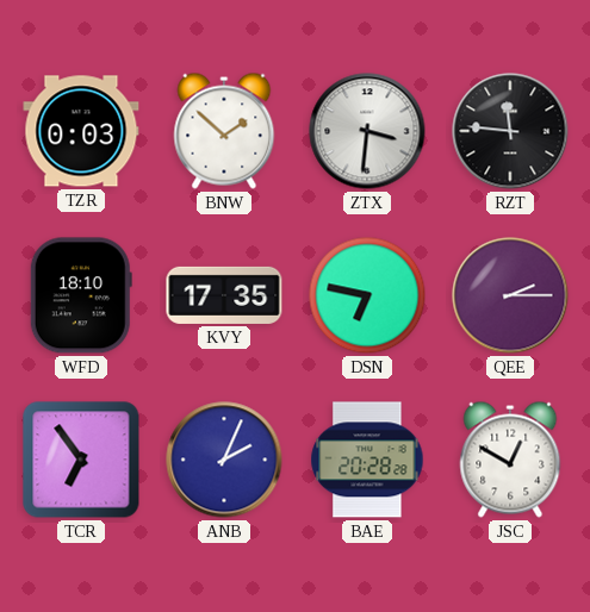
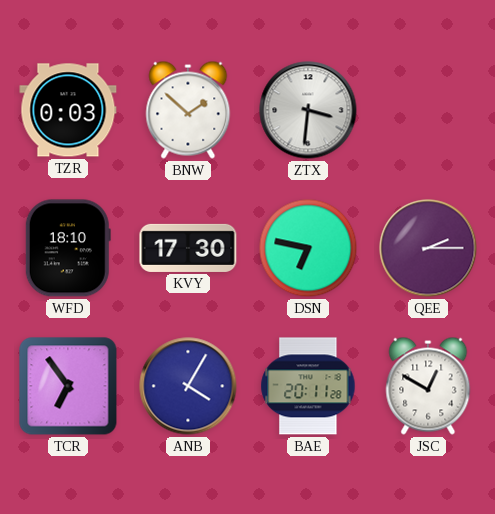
RZT: 11:46 -> none
KVY: 17:35 -> 17:30
ANB: 2:04 -> 4:05
BAE: 20:28 -> 20:11
